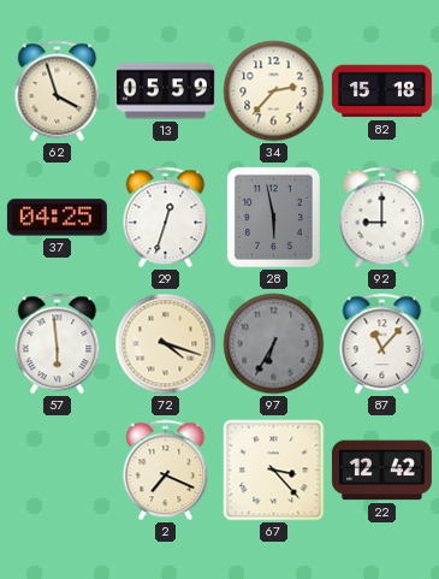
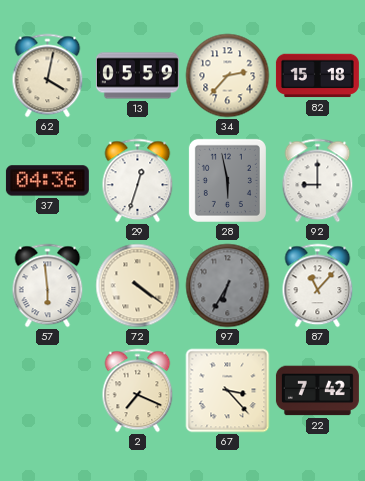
62: 3:57 -> 4:02
37: 04:25 -> 04:36
72: 4:18 -> 4:21
22: 12:42 -> 7:42
